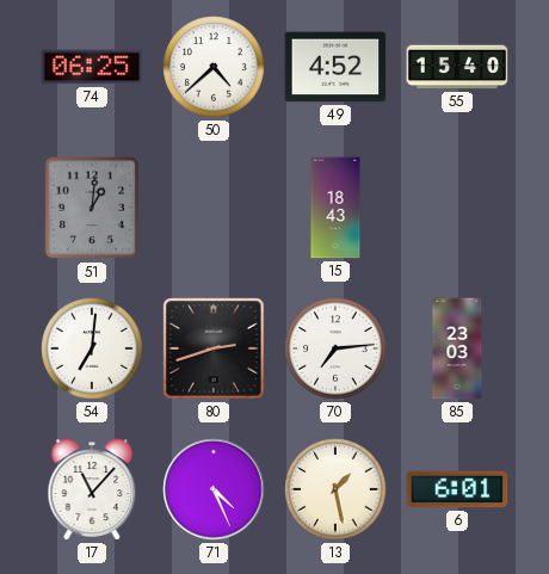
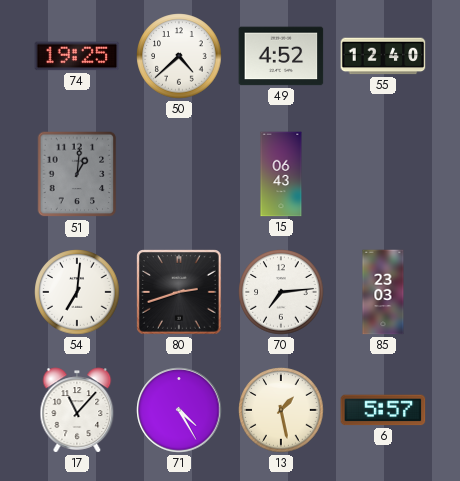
74: 06:25 -> 19:25
55: 15:40 -> 12:40
15: 18:43 -> 06:43
71: 4:26 -> 4:25
6: 6:01 -> 5:57
